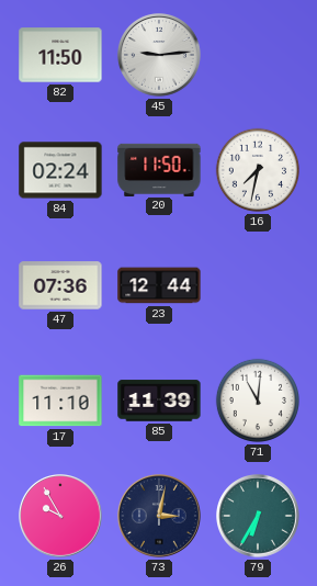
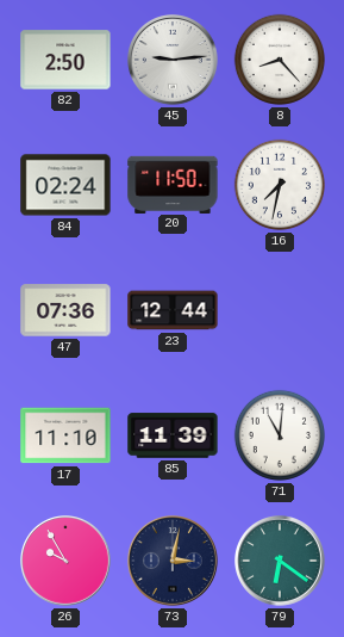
82: 11:50 -> 2:50
8: none -> 8:23
79: 6:35 -> 6:21
